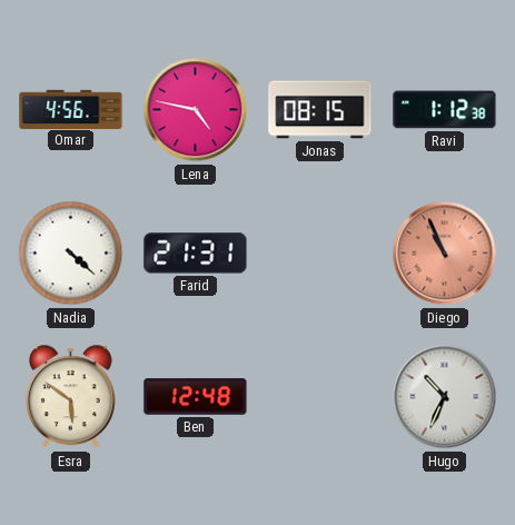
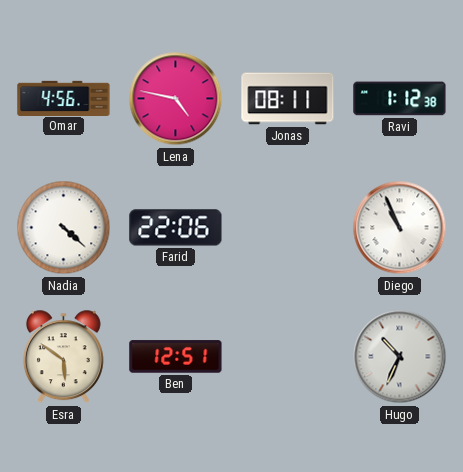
Jonas: 08:15 -> 08:11
Farid: 21:31 -> 22:06
Diego dial: salmon -> white
Ben: 12:48 -> 12:51
